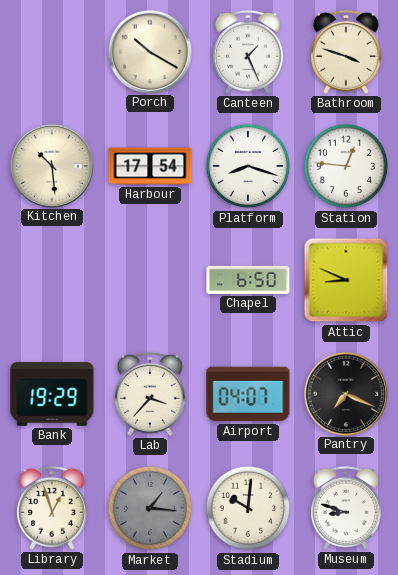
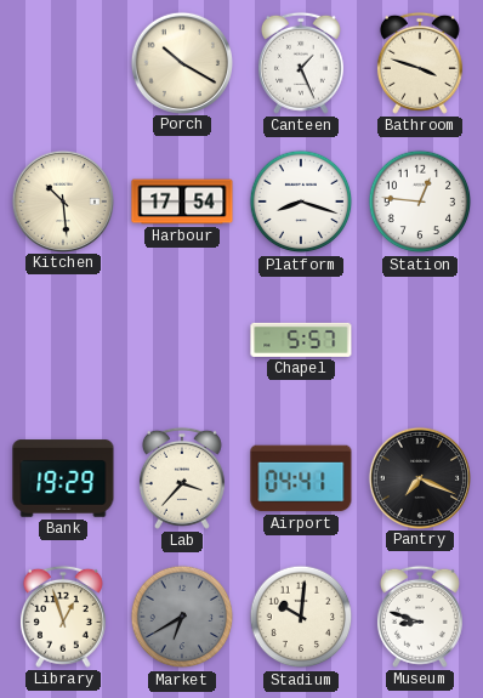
Chapel: 6:50 -> 5:57
Attic: 8:49 -> none
Airport: 04:07 -> 04:41
Market: 1:16 -> 6:40
